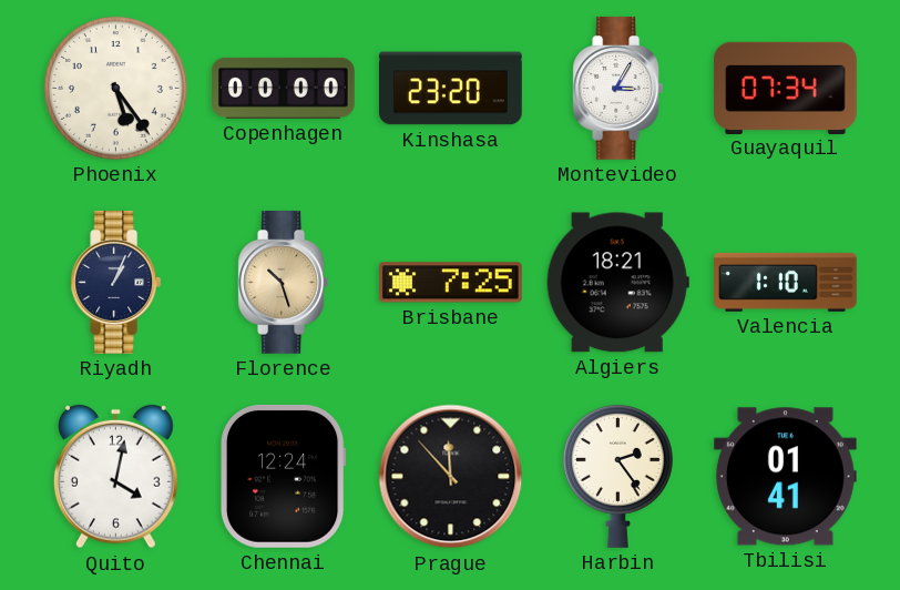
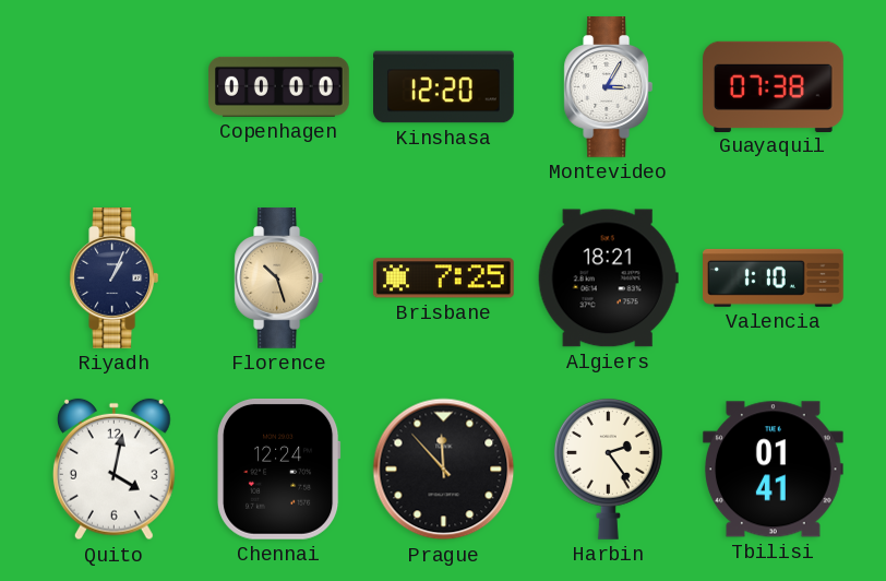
Phoenix: 5:24 -> none
Kinshasa: 23:20 -> 12:20
Guayaquil: 07:34 -> 07:38
